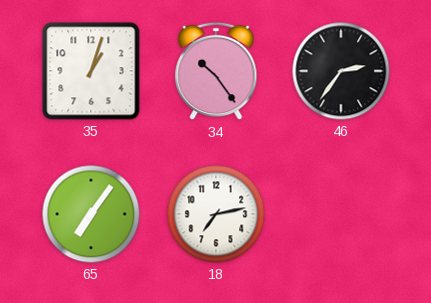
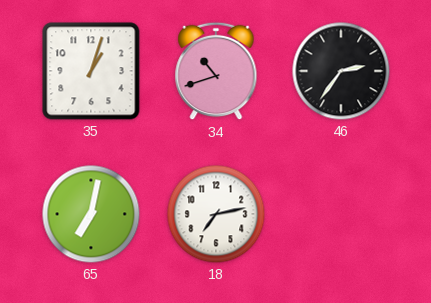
34: 10:24 -> 10:42
65: 7:06 -> 7:02
